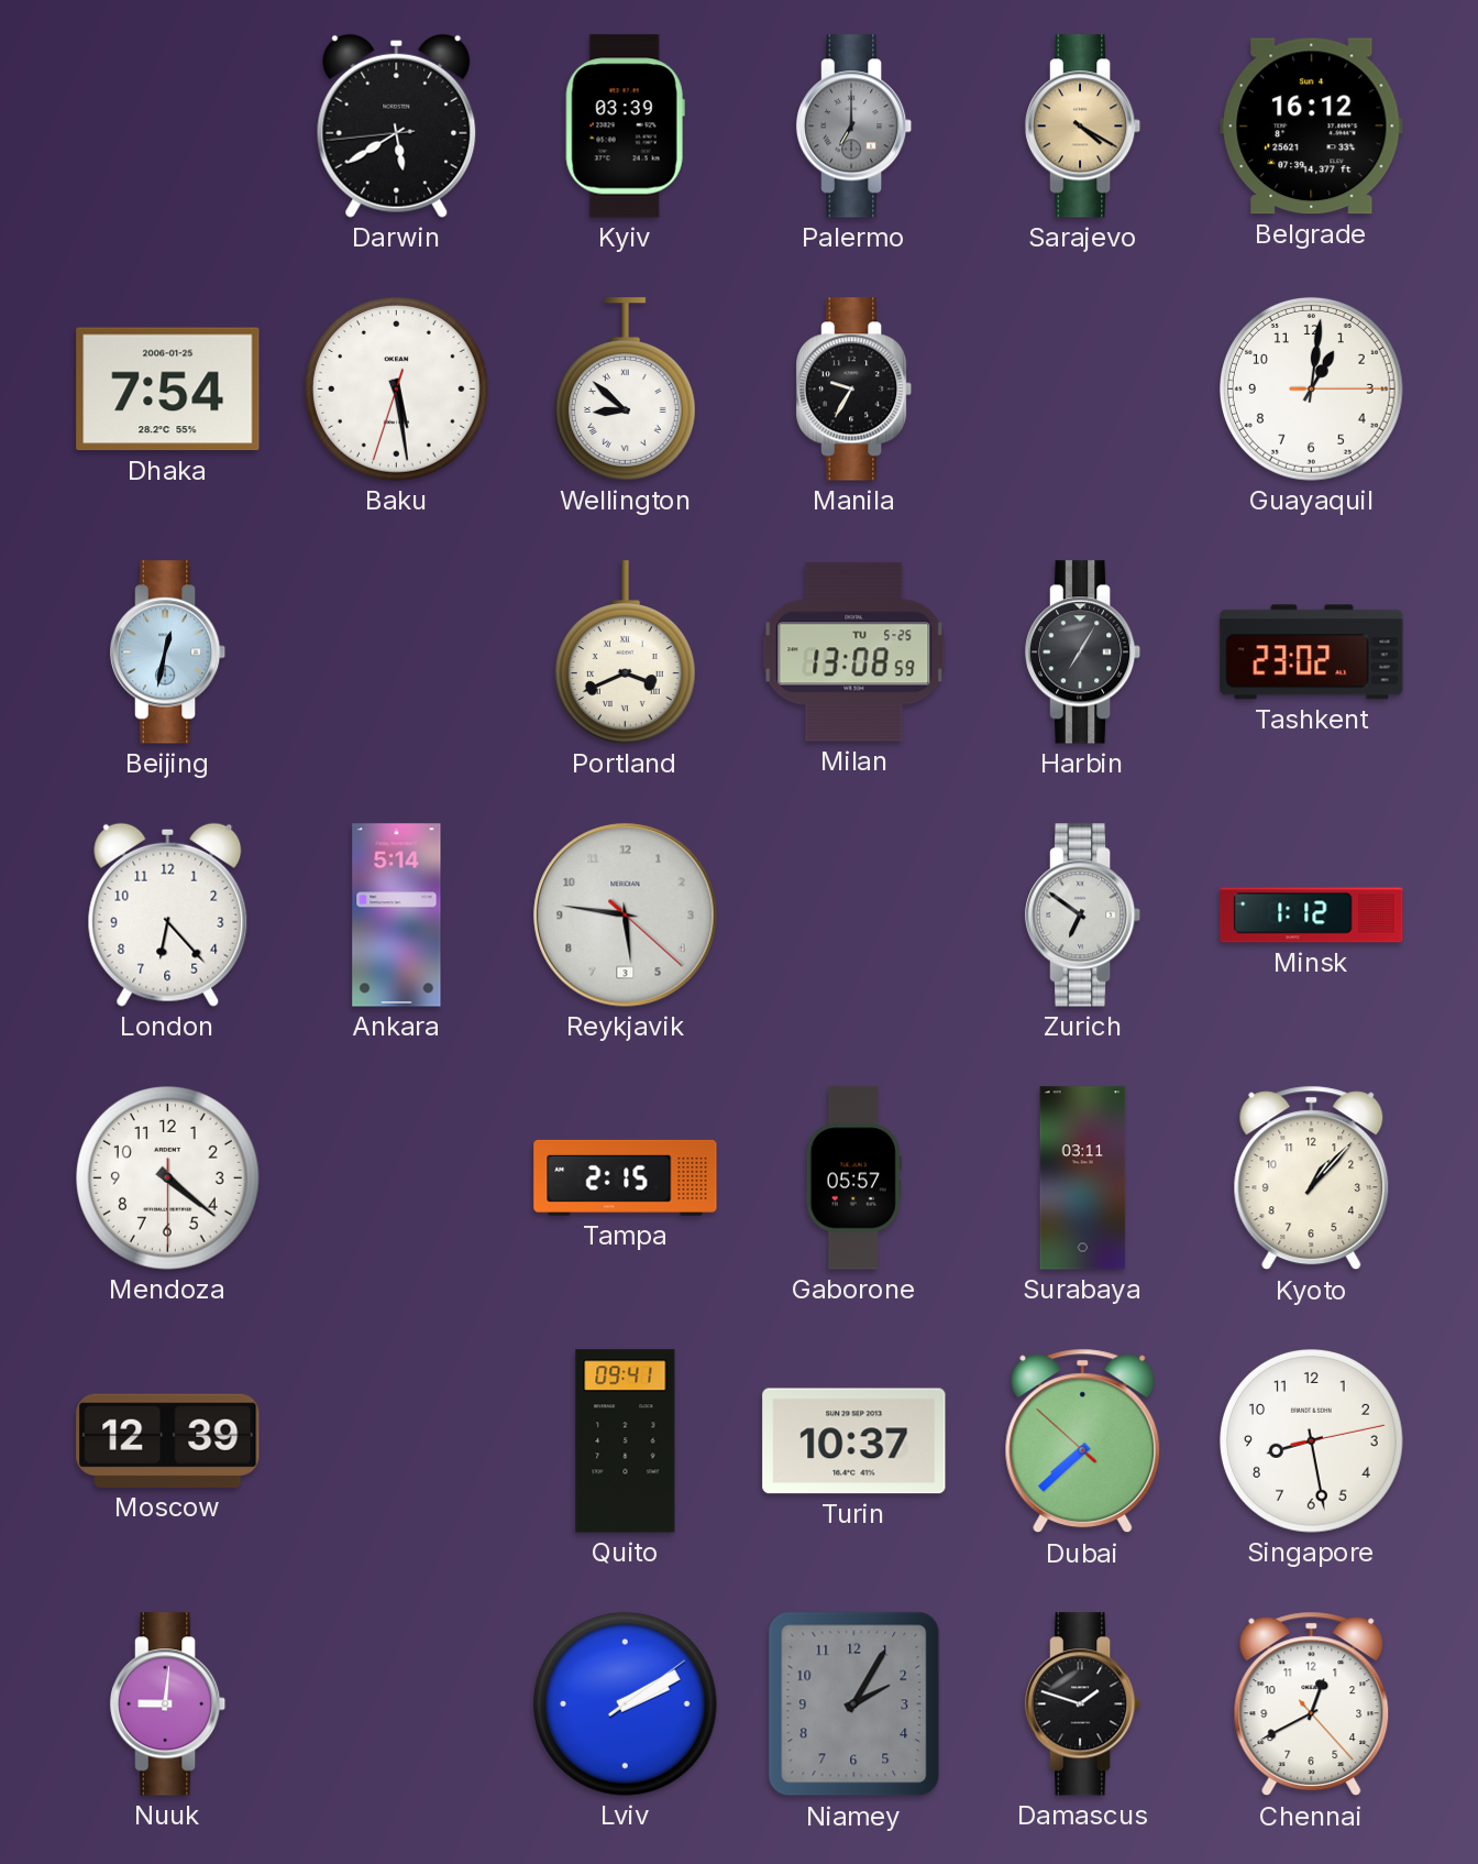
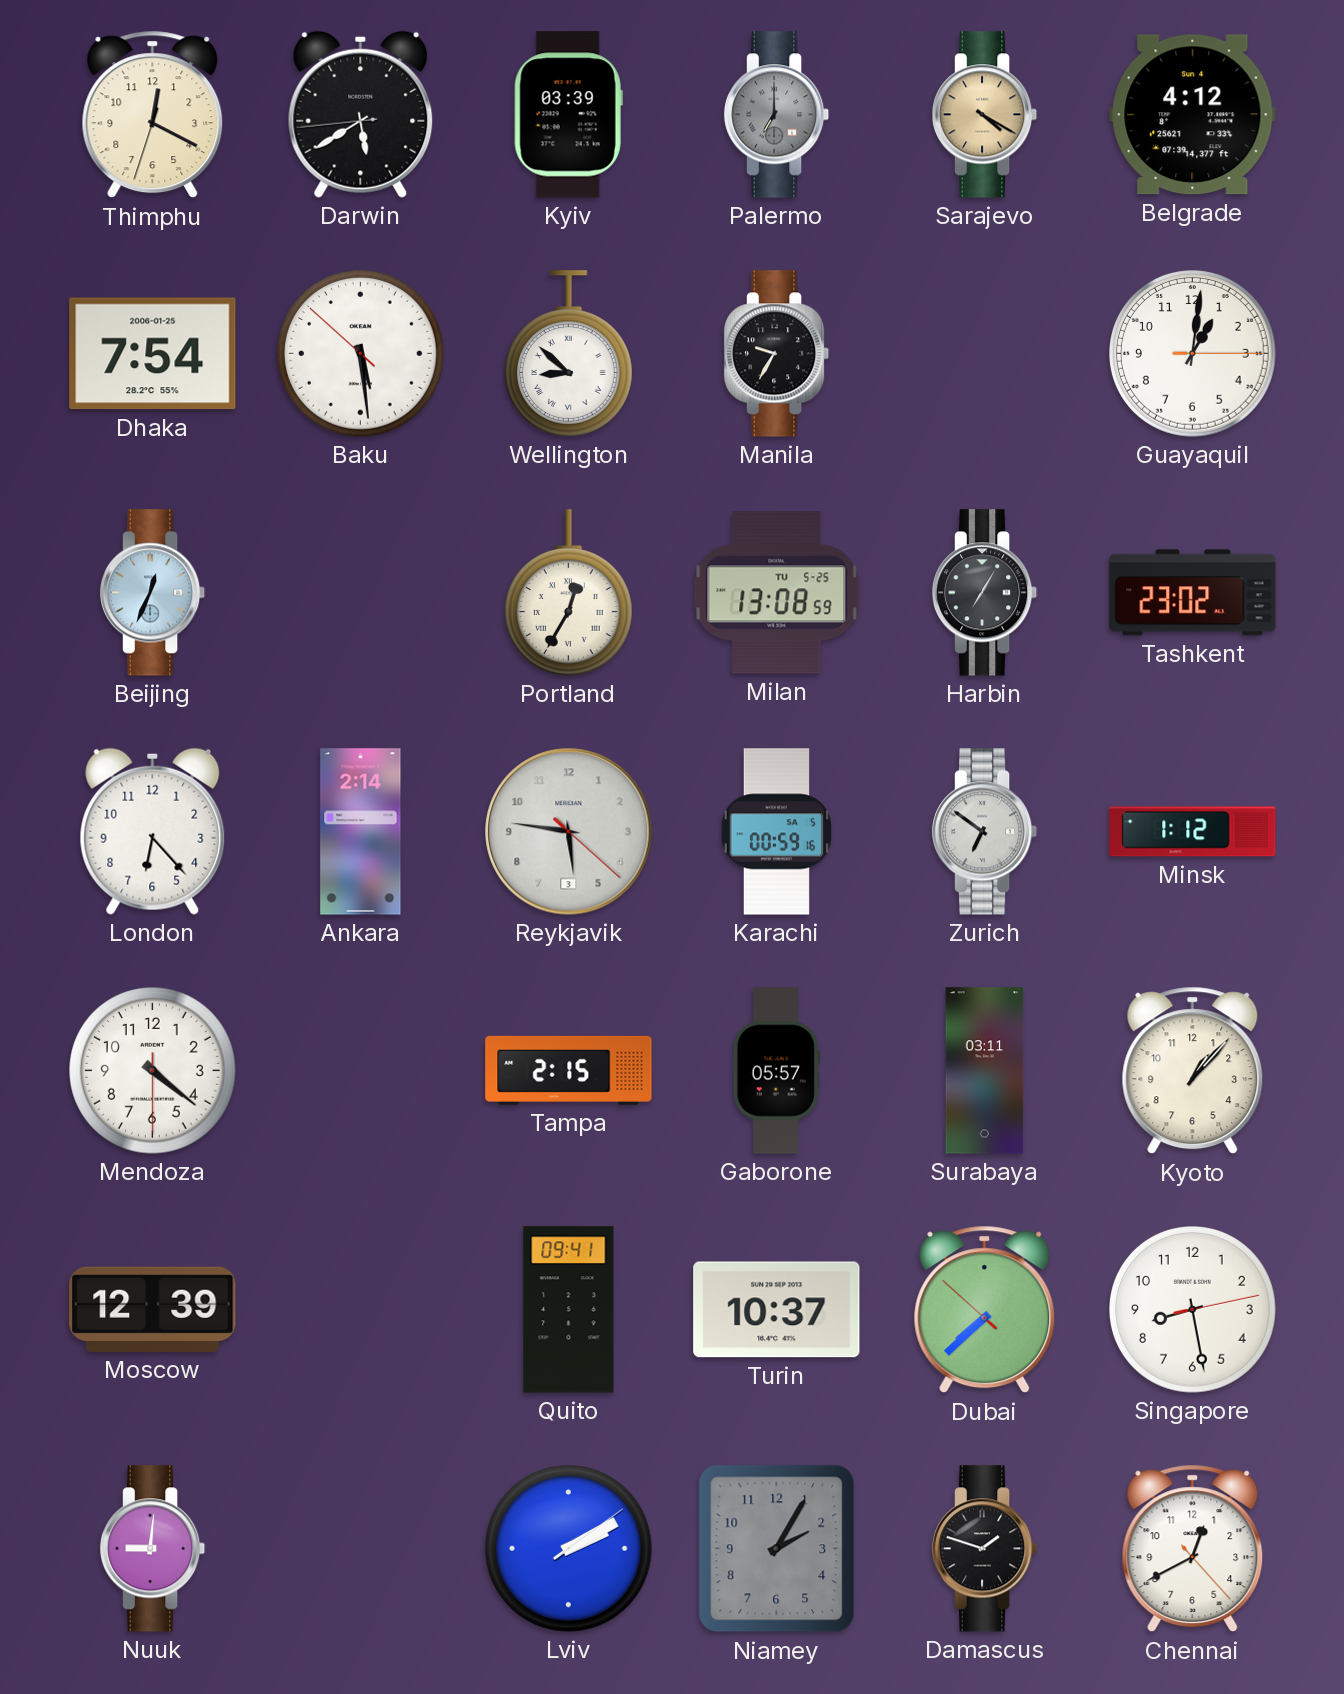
Thimphu: none -> 12:19
Belgrade: 16:12 -> 4:12
Baku: 5:28:33 -> 5:28:52
Beijing: 12:32 -> 12:34
Portland: 3:41 -> 12:35
Ankara: 5:14 -> 2:14
Karachi: none -> 00:59
